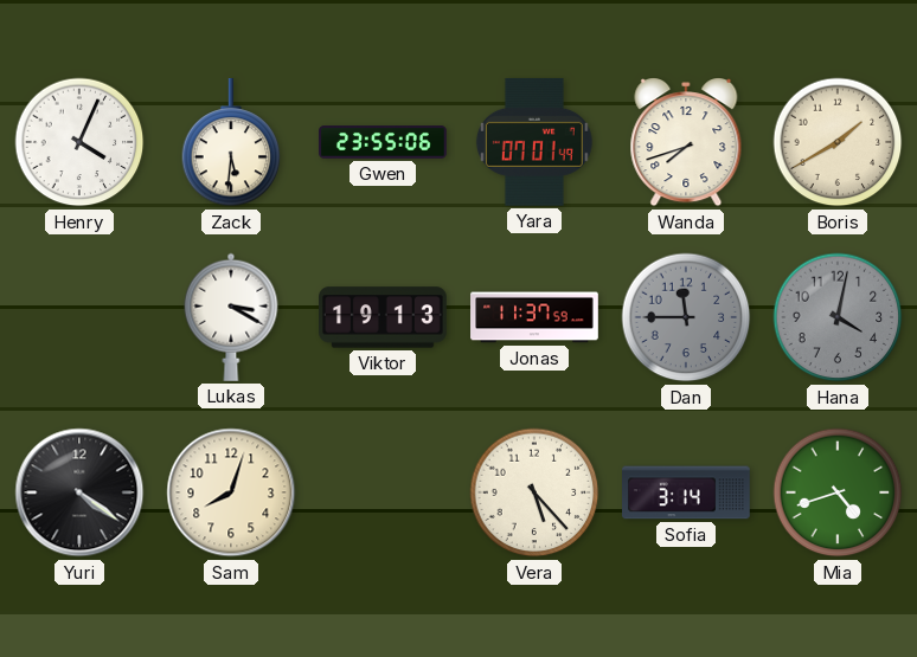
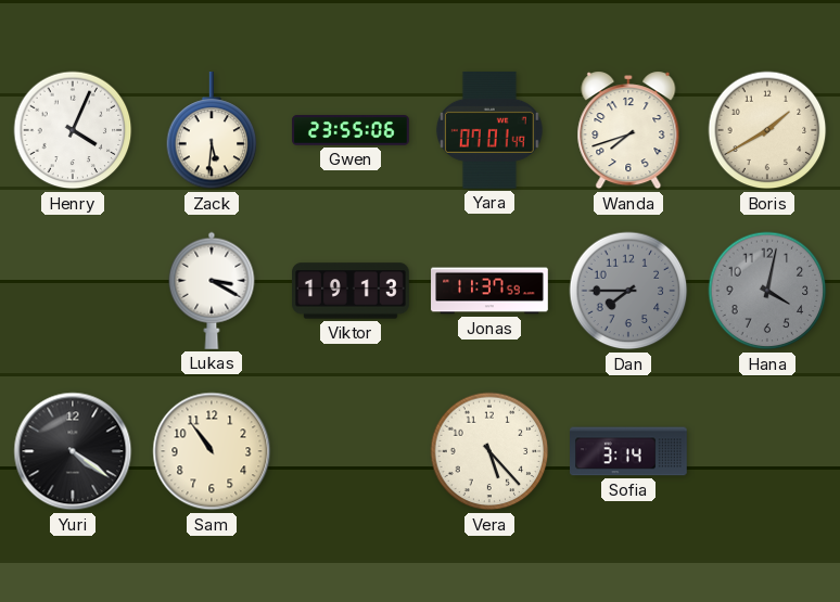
Dan: 11:45 -> 7:45
Sam: 8:03 -> 10:54
Mia: 4:42 -> none
